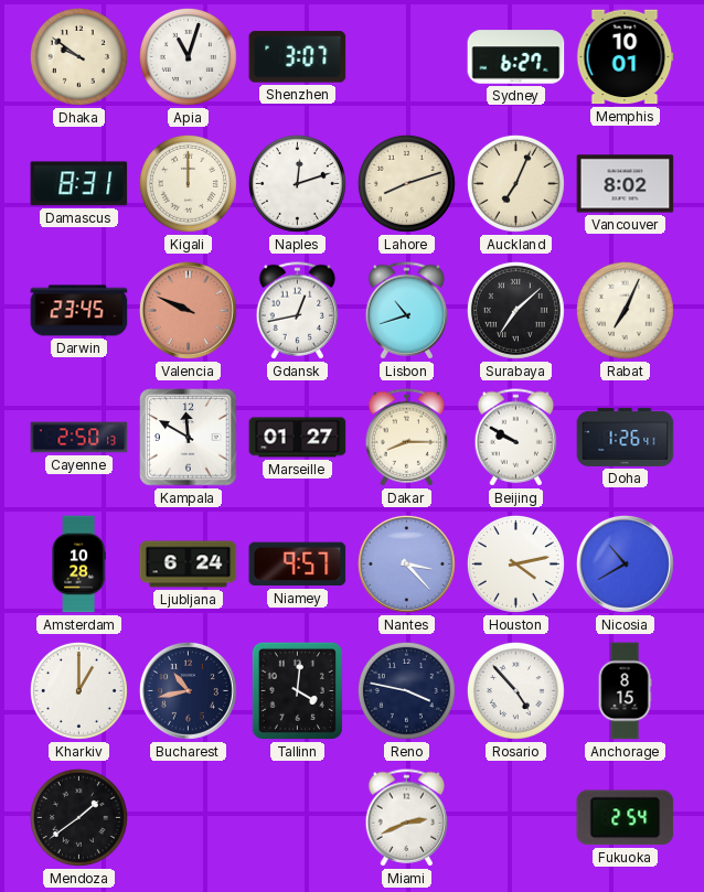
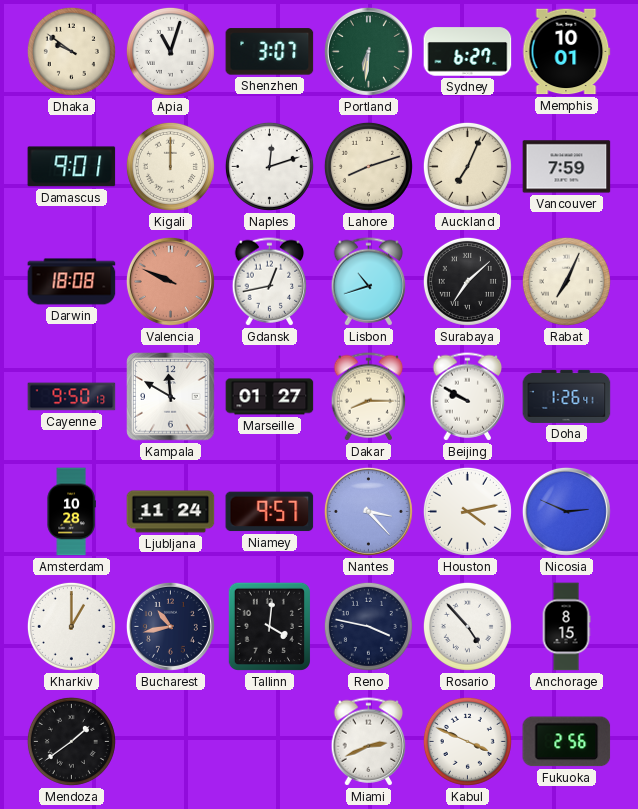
Portland: none -> 6:31
Damascus: 8:31 -> 9:01
Vancouver: 8:02 -> 7:59
Darwin: 23:45 -> 18:08
Cayenne: 2:50 -> 9:50
Ljubljana: 6:24 -> 11:24
Nicosia: 10:40 -> 2:49
Kabul: none -> 3:49
Fukuoka: 2:54 -> 2:56
